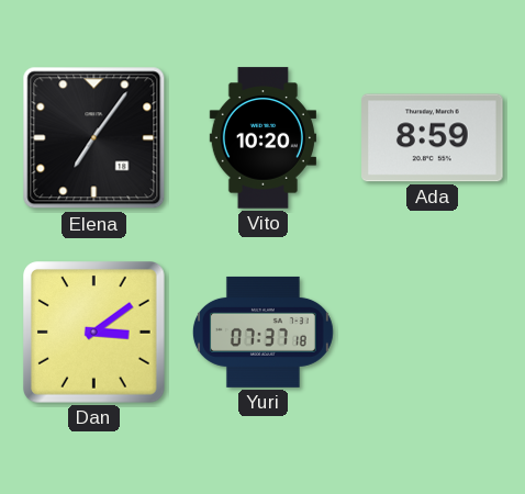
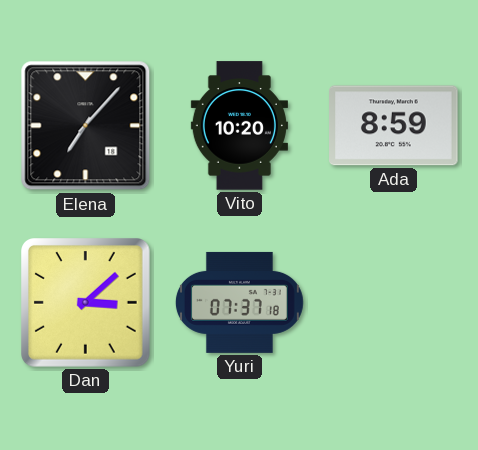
Elena: 7:06 -> 7:07
Dan: 3:09 -> 3:08
